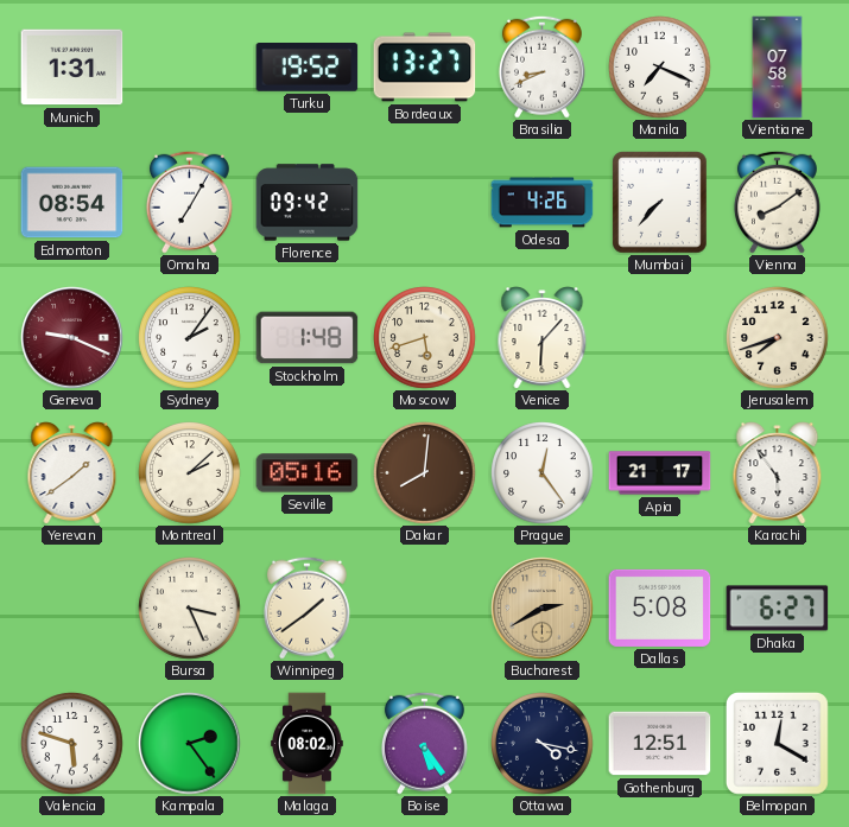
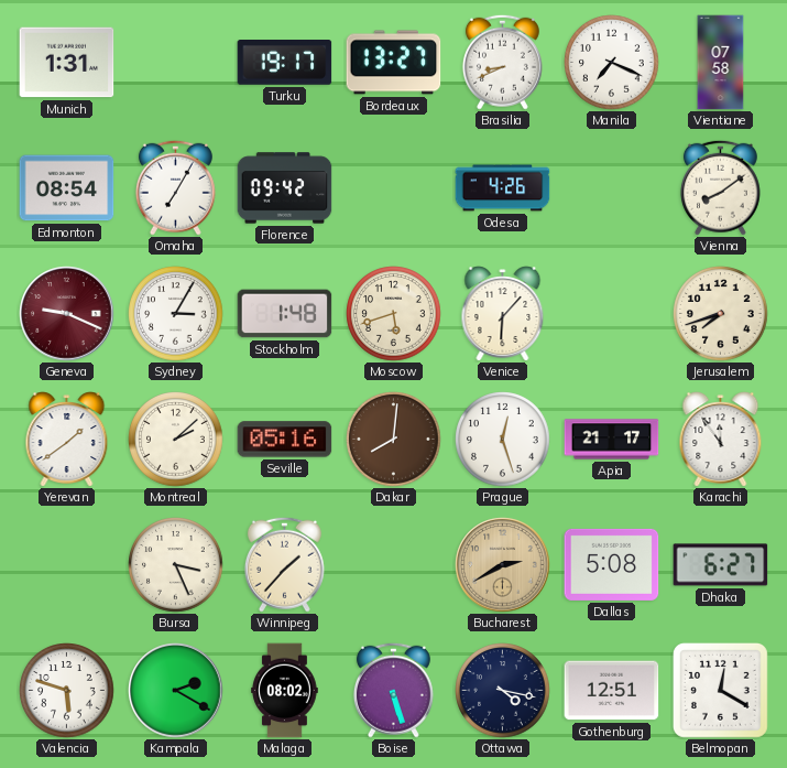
Turku: 19:52 -> 19:17
Mumbai: 7:37 -> none
Sydney: 2:06 -> 3:05
Prague: 12:24 -> 12:27
Karachi: 5:54 -> 11:54
Winnipeg: 1:39 -> 1:37
Kampala: 2:24 -> 2:20
Boise: 5:24 -> 5:27
